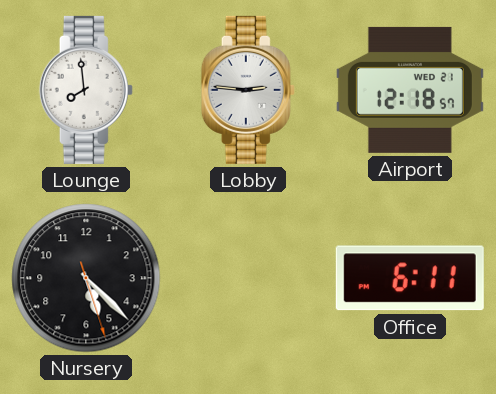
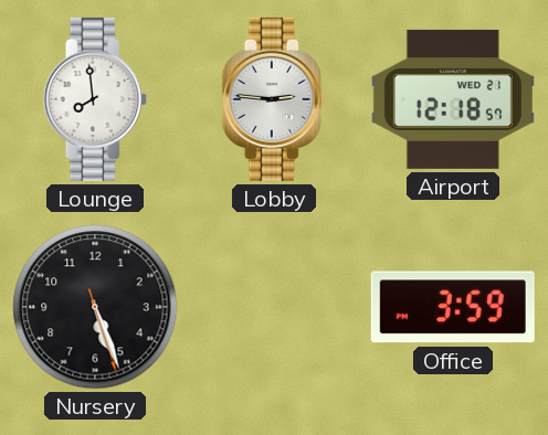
Nursery: 5:22 -> 5:26
Office: 6:11 -> 3:59
